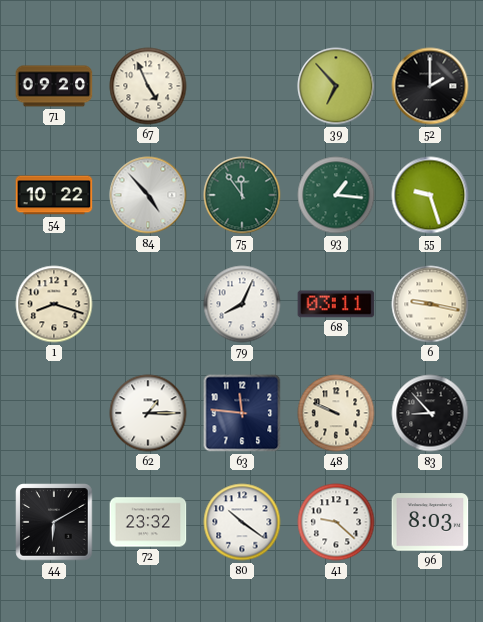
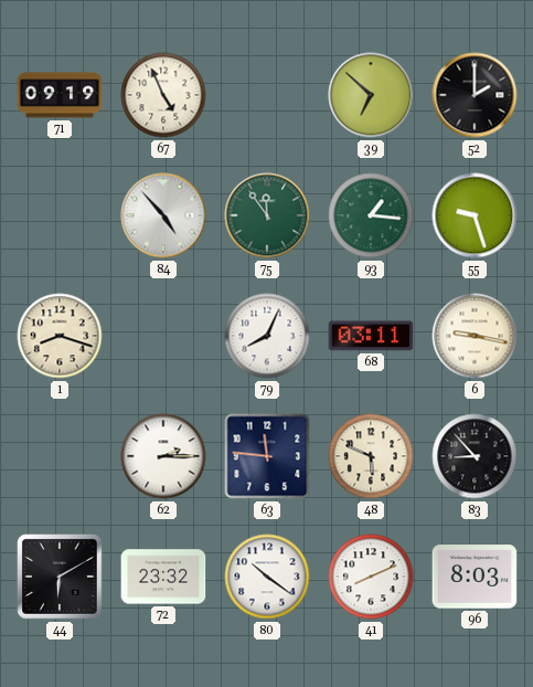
71: 09:20 -> 09:19
39: 6:53 -> 6:52
54: 10:22 -> none
62: 1:15 -> 2:15
48: 9:49 -> 5:49
41: 9:22 -> 8:11
